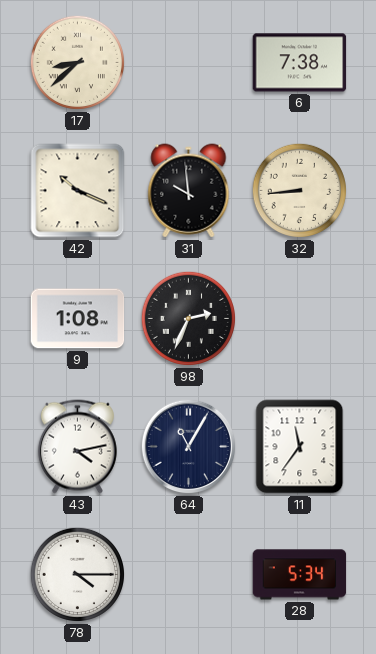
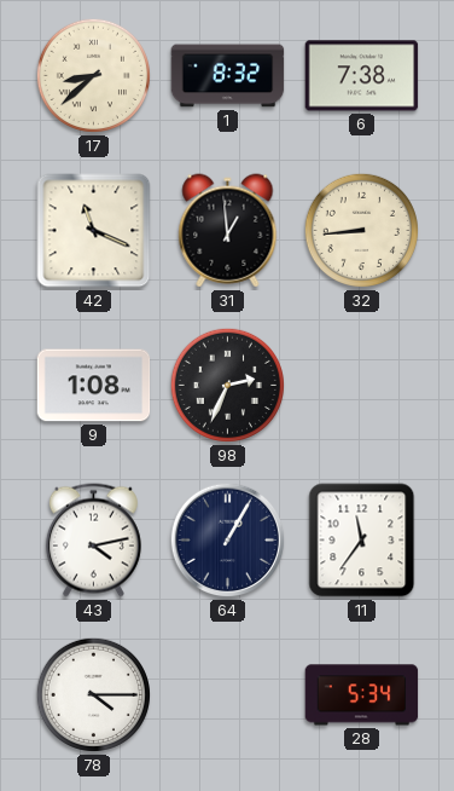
1: none -> 8:32
42: 10:19 -> 11:19
31: 9:59 -> 12:59
64: 11:05 -> 1:05
